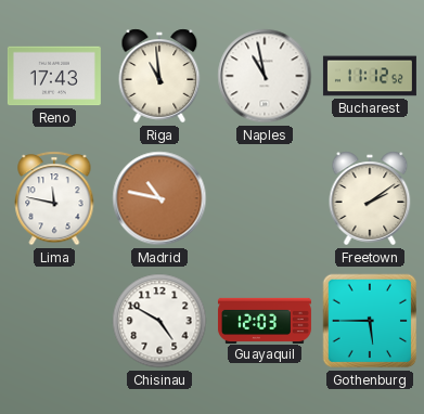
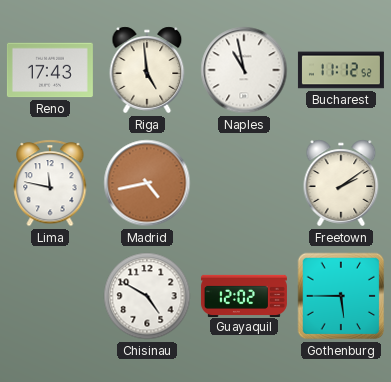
Riga: 10:59 -> 4:59
Madrid: 10:47 -> 4:43
Guayaquil: 12:03 -> 12:02
